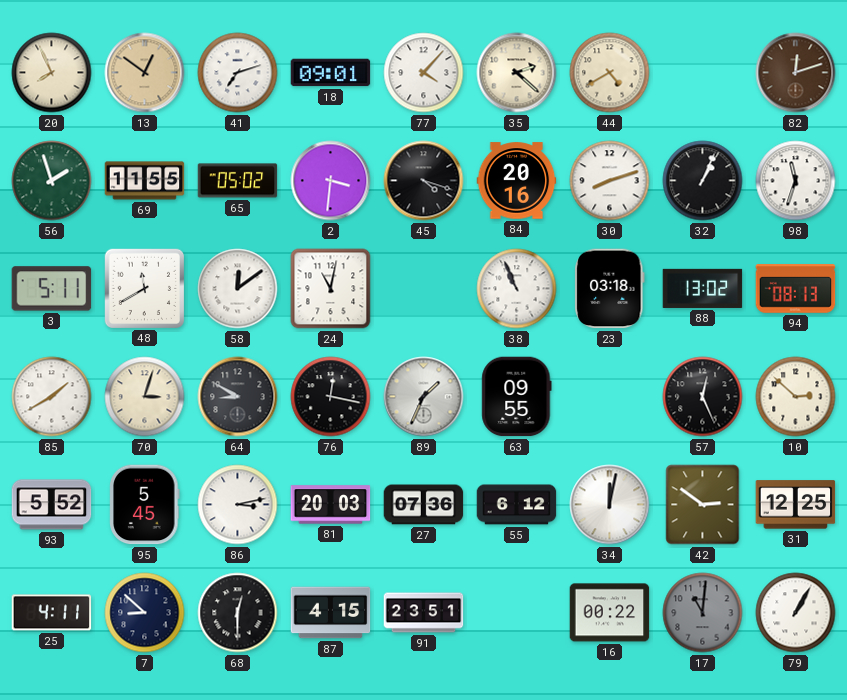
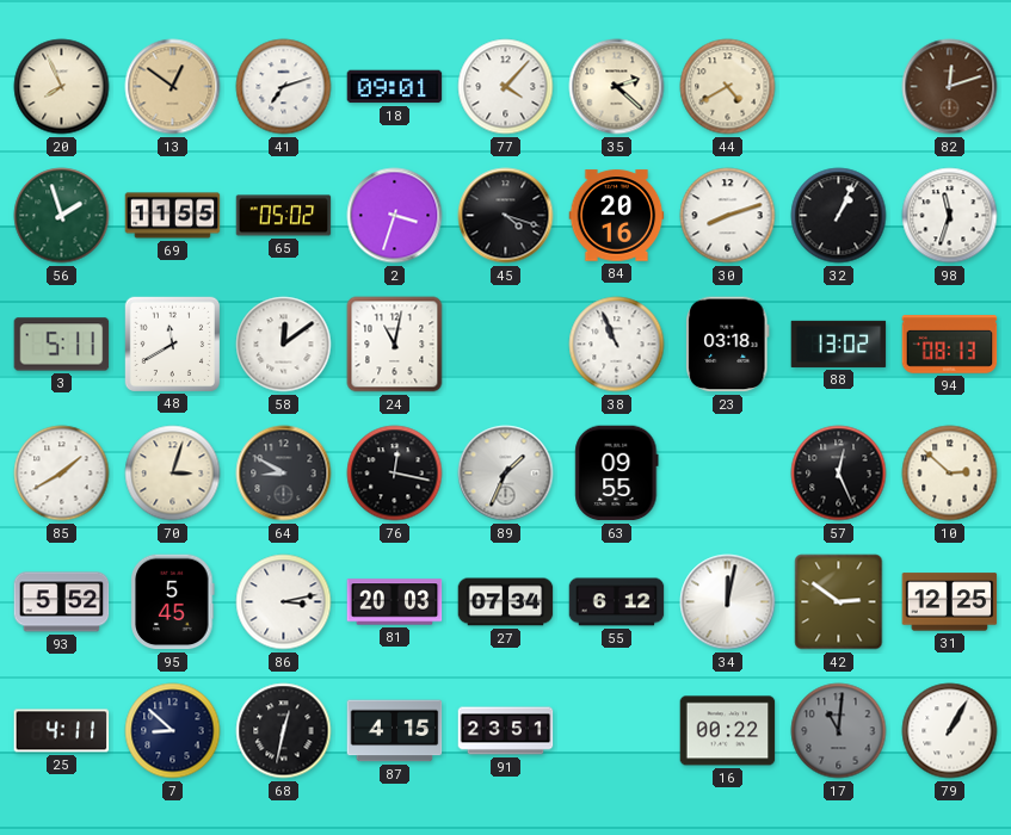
2: 3:31 -> 3:33
27: 07:36 -> 07:34
68: 12:30 -> 12:32
